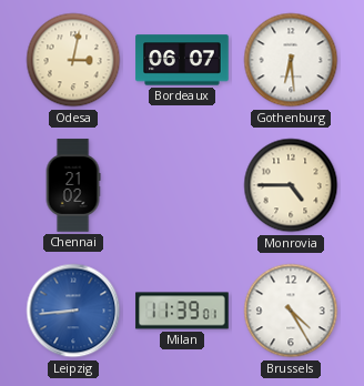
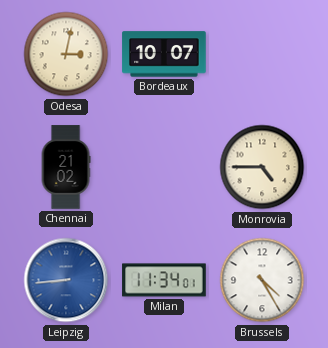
Bordeaux: 06:07 -> 10:07
Gothenburg: 6:29 -> none
Milan: 11:39 -> 11:34
